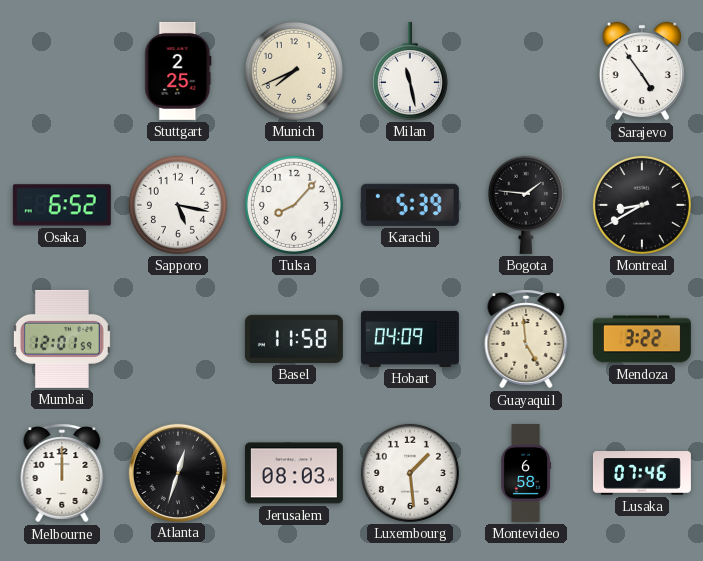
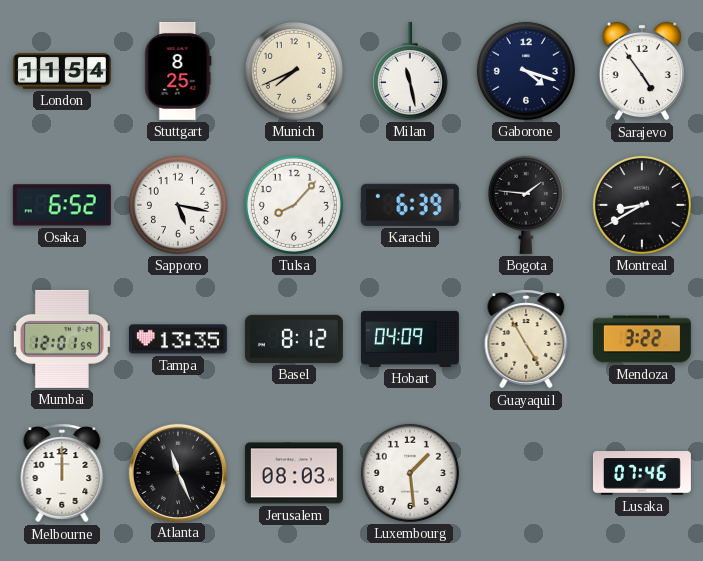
London: none -> 11:54
Stuttgart: 2:25 -> 8:25
Gaborone: none -> 4:18
Karachi: 5:39 -> 6:39
Tampa: none -> 13:35
Basel: 11:58 -> 8:12
Guayaquil: 4:59 -> 4:55
Atlanta: 12:33 -> 11:26
Montevideo: 6:58 -> none
